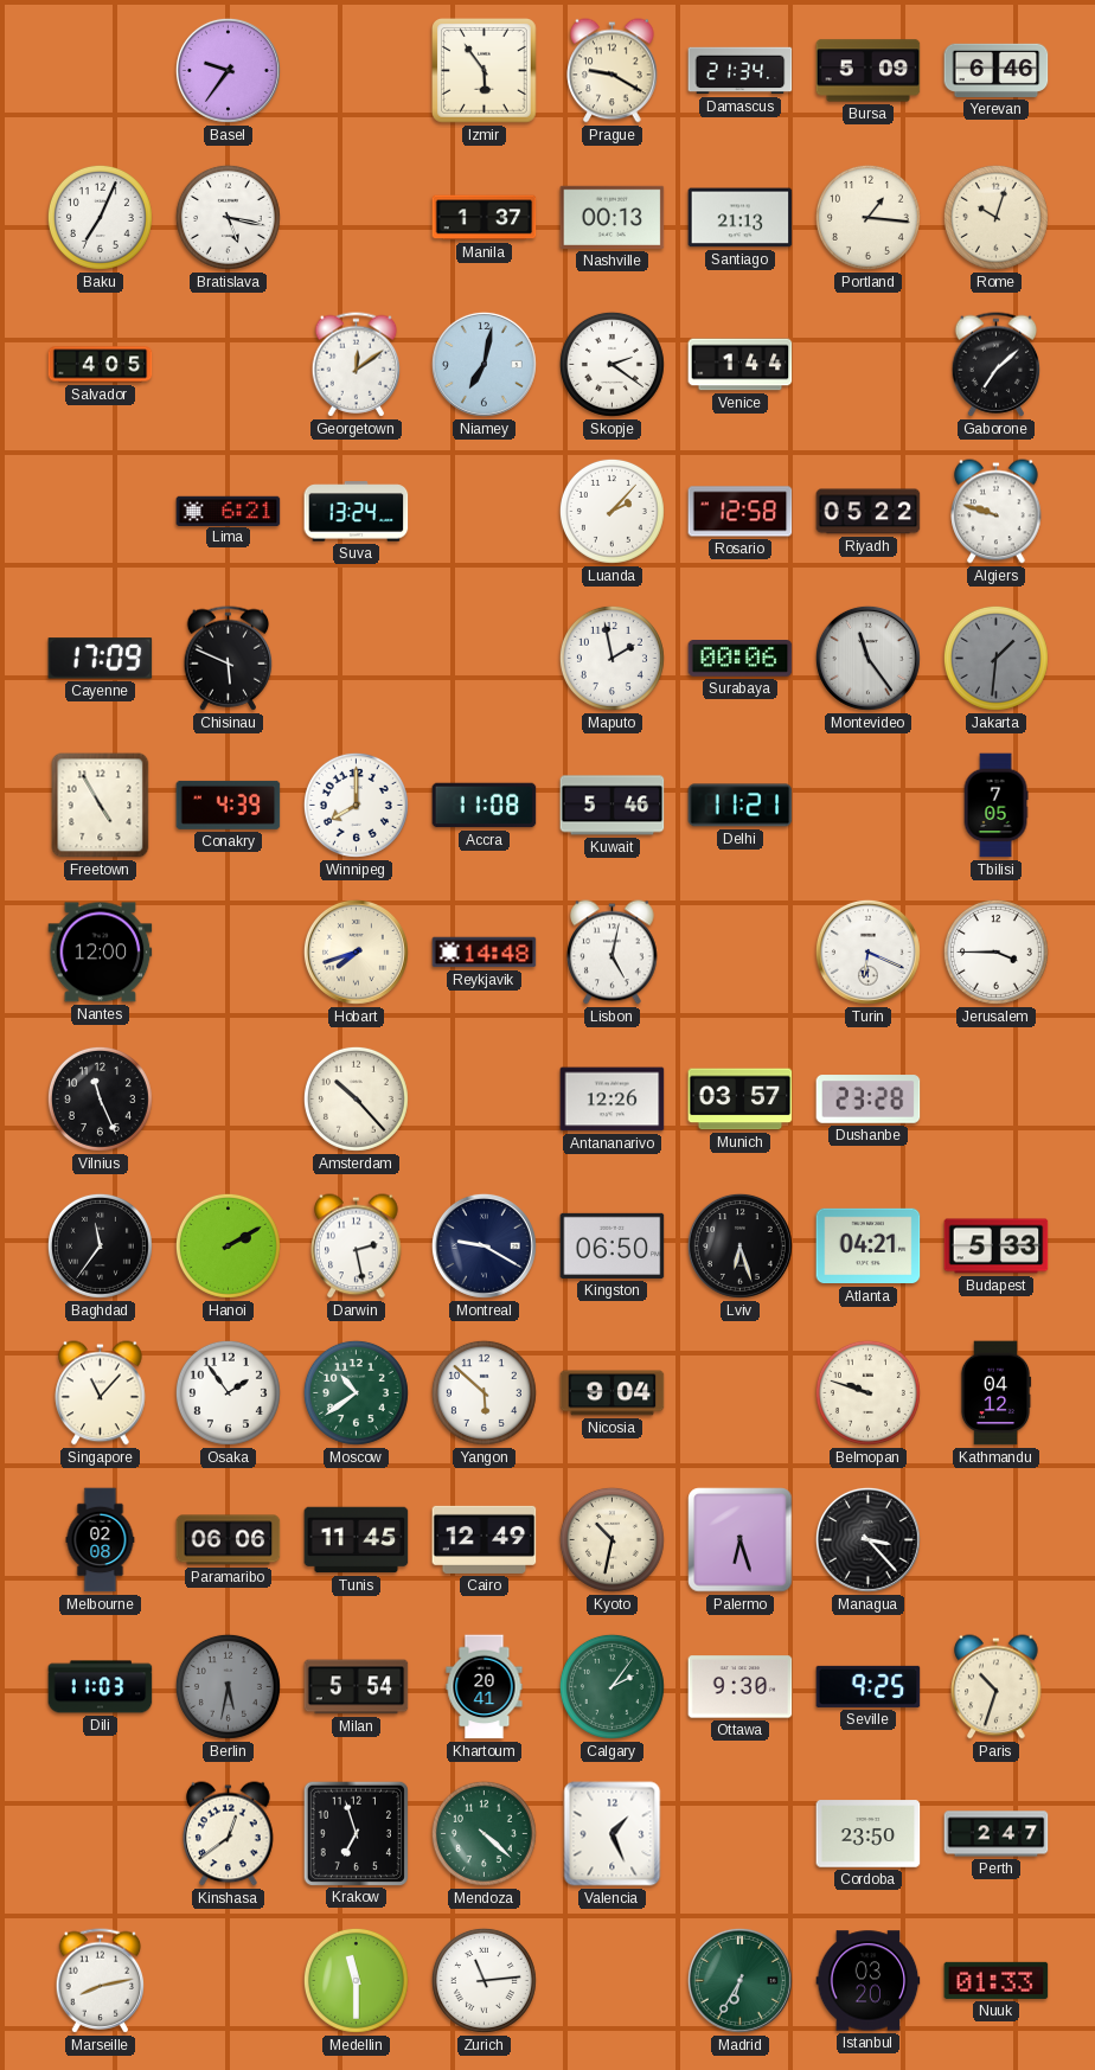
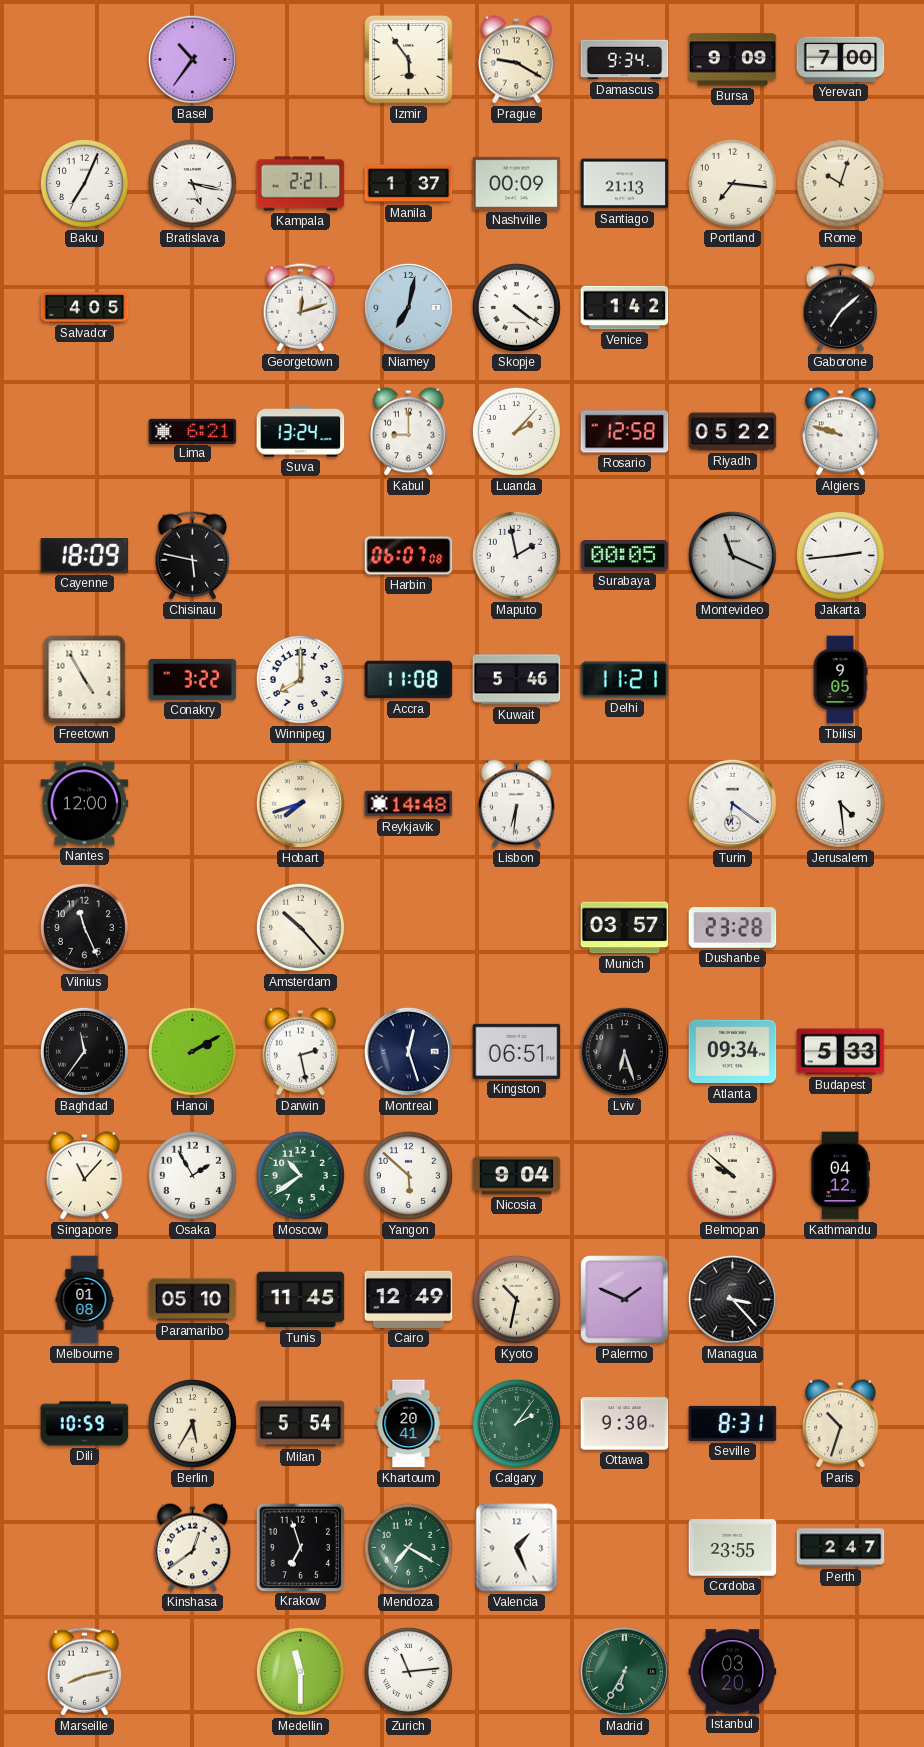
Basel: 9:36 -> 10:36
Damascus: 21:34 -> 9:34
Bursa: 5:09 -> 9:09
Yerevan: 6:46 -> 7:00
Kampala: none -> 2:21
Nashville: 00:13 -> 00:09
Portland: 1:16 -> 7:16
Georgetown: 12:09 -> 12:12
Skopje: 2:21 -> 4:21
Venice: 1:44 -> 1:42
Kabul: none -> 9:00
Cayenne: 17:09 -> 18:09
Chisinau: 5:49 -> 5:47
Harbin: none -> 06:07
Surabaya: 00:06 -> 00:05
Montevideo: 11:24 -> 11:19
Jakarta: 1:31 -> 2:44
Jakarta dial: grey -> white
Conakry: 4:39 -> 3:22
Tbilisi: 7:05 -> 9:05
Lisbon: 5:02 -> 6:31
Turin: 6:19 -> 6:21
Jerusalem: 3:45 -> 4:29
Antananarivo: 12:26 -> none
Montreal: 9:20 -> 12:27
Kingston: 06:50 -> 06:51
Atlanta: 04:21 -> 09:34
Osaka: 1:54 -> 1:55
Belmopan: 9:48 -> 9:52
Melbourne: 02:08 -> 01:08
Paramaribo: 06:06 -> 05:10
Palermo: 6:27 -> 1:49
Dili: 11:03 -> 10:59
Berlin: 5:32 -> 5:35
Berlin dial: grey -> cream
Seville: 9:25 -> 8:31
Mendoza: 4:22 -> 7:20
Cordoba: 23:50 -> 23:55
Nuuk: 01:33 -> none
